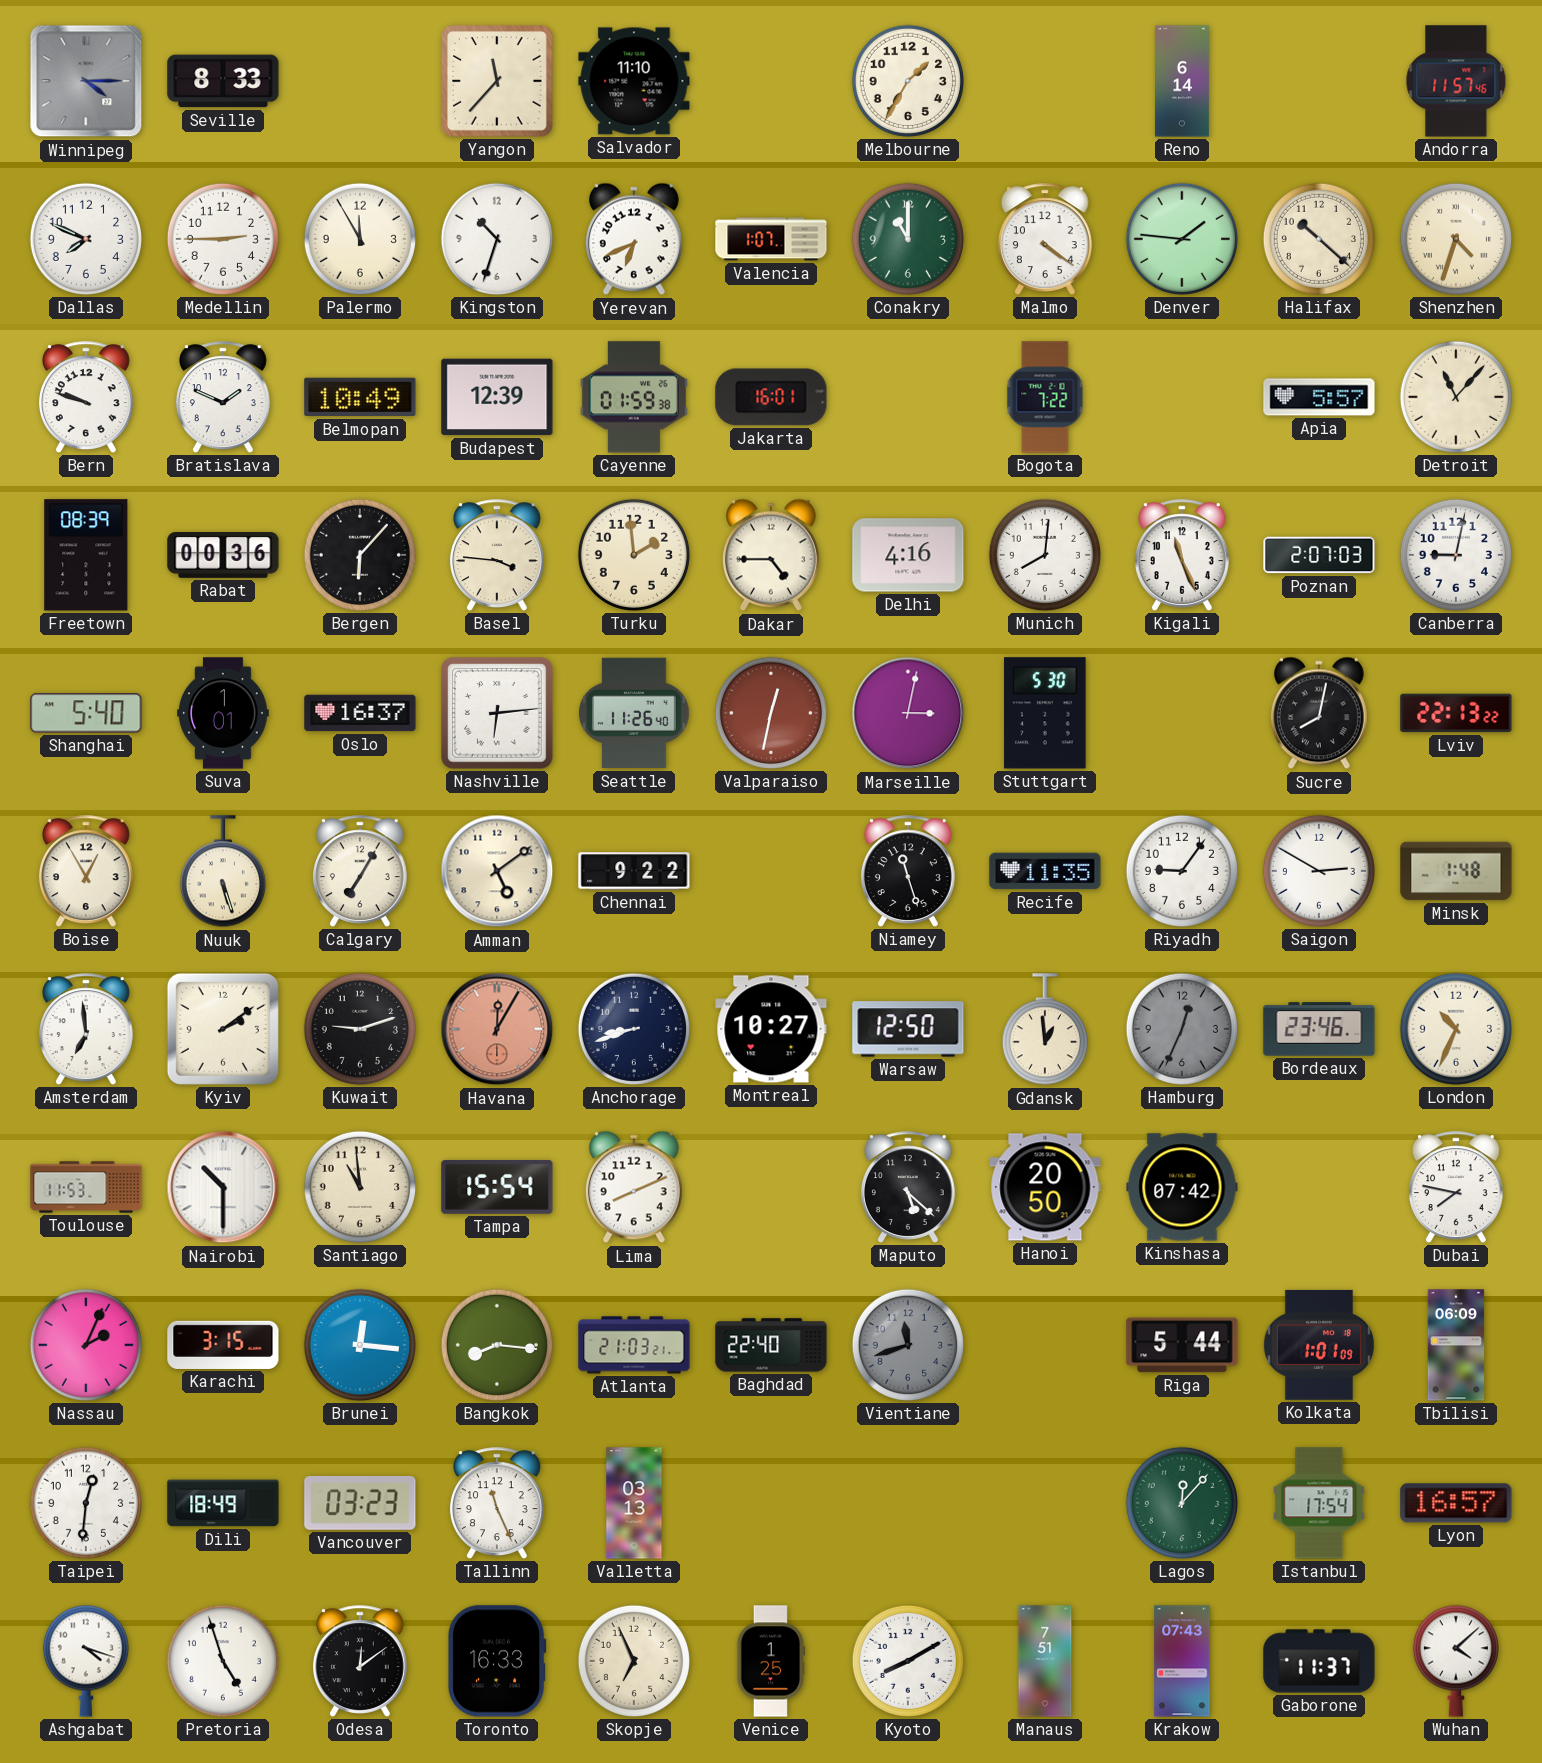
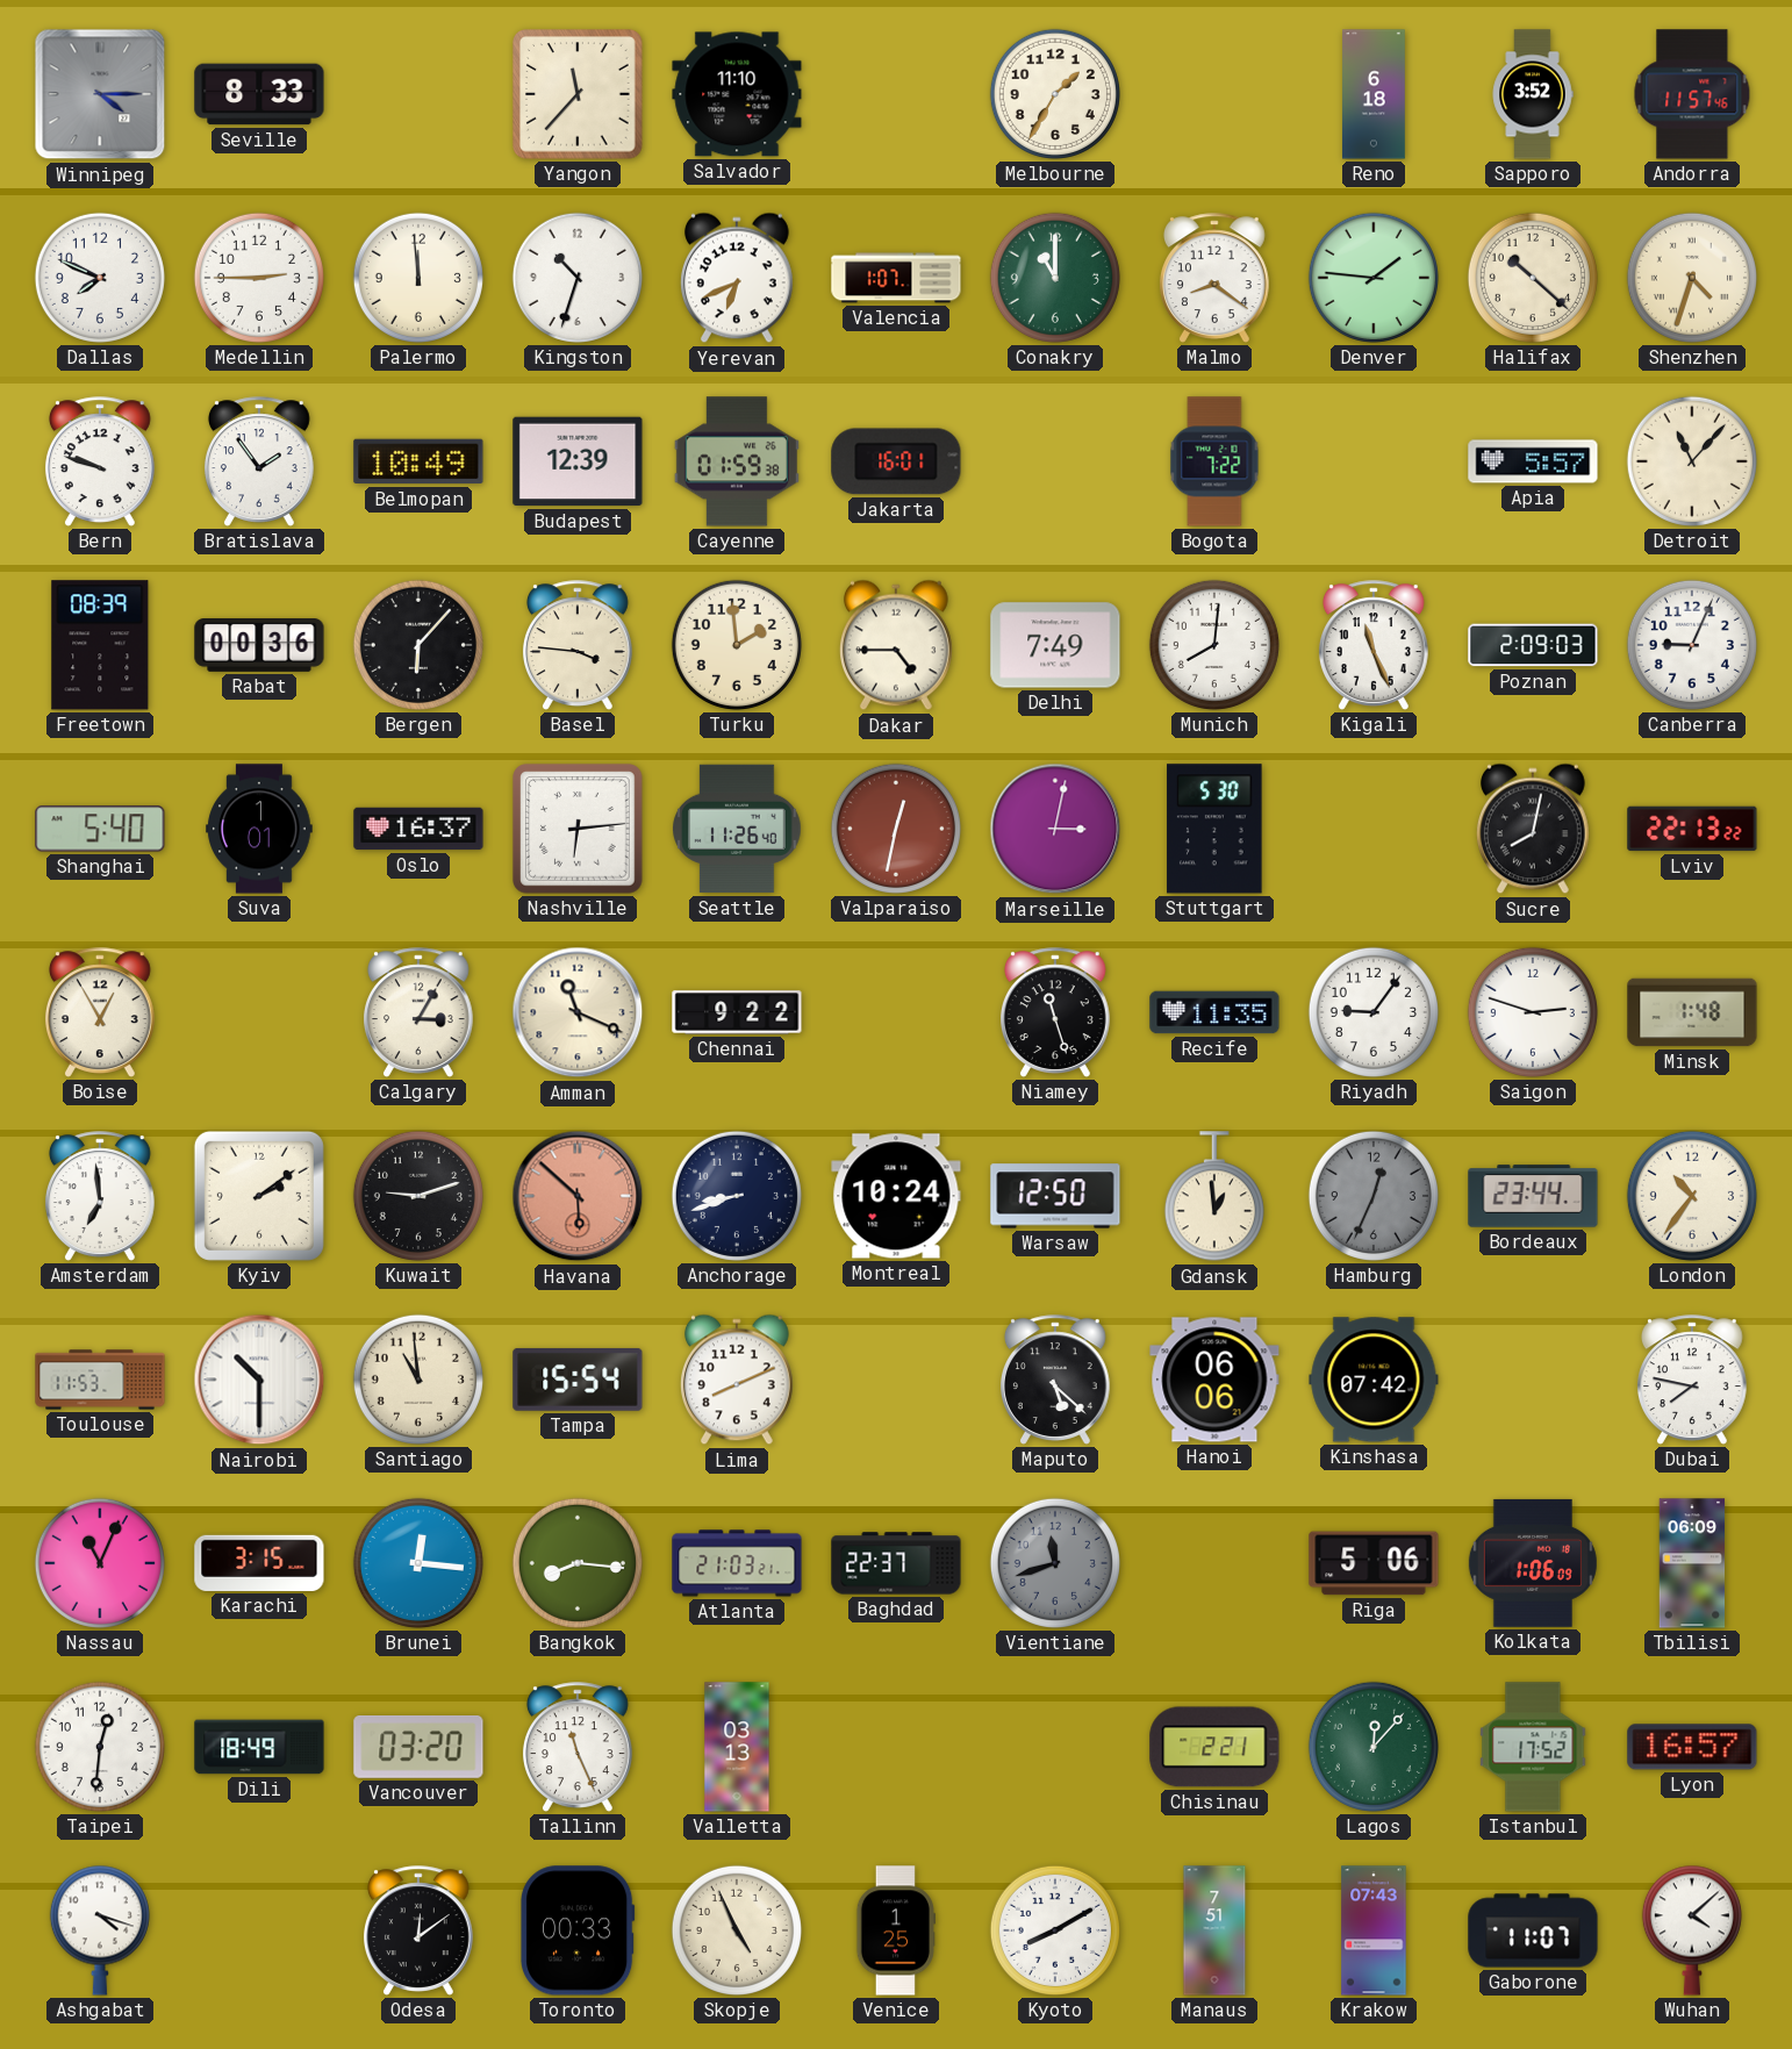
Reno: 6:14 -> 6:18
Sapporo: none -> 3:52
Palermo: 11:55 -> 11:59
Malmo: 4:21 -> 8:21
Bratislava: 1:49 -> 1:54
Delhi: 4:16 -> 7:49
Poznan: 2:07 -> 2:09
Canberra: 9:02 -> 9:04
Nuuk: 5:27 -> none
Calgary: 7:05 -> 3:05
Amman: 5:09 -> 11:19
Saigon: 2:50 -> 2:48
Havana: 12:05 -> 5:52
Montreal: 10:27 -> 10:24
Bordeaux: 23:46 -> 23:44
London: 10:34 -> 10:36
Hanoi: 20:50 -> 06:06
Nassau: 2:04 -> 11:04
Baghdad: 22:40 -> 22:37
Riga: 5:44 -> 5:06
Kolkata: 1:01 -> 1:06
Vancouver: 03:23 -> 03:20
Chisinau: none -> 2:21
Istanbul: 17:54 -> 17:52
Pretoria: 4:57 -> none
Toronto: 16:33 -> 00:33
Skopje: 6:56 -> 4:56
Gaborone: 11:37 -> 11:07
